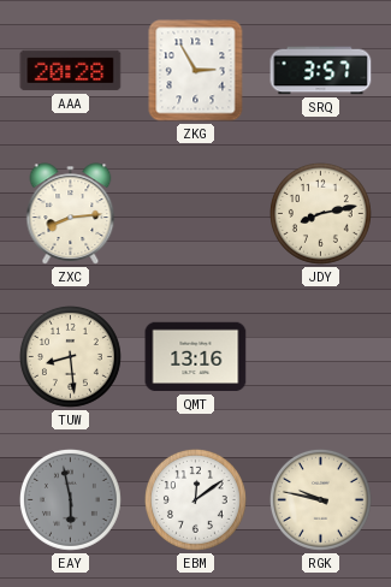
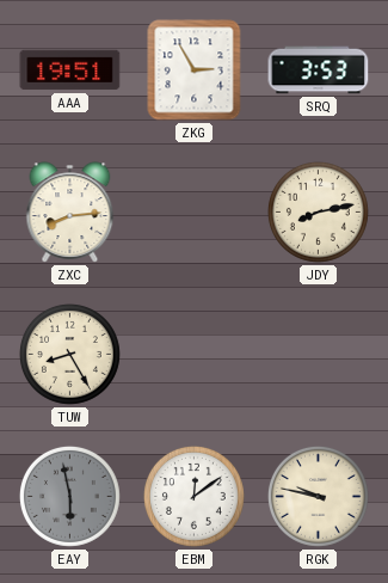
AAA: 20:28 -> 19:51
SRQ: 3:57 -> 3:53
TUW: 8:29 -> 8:25
QMT: 13:16 -> none
